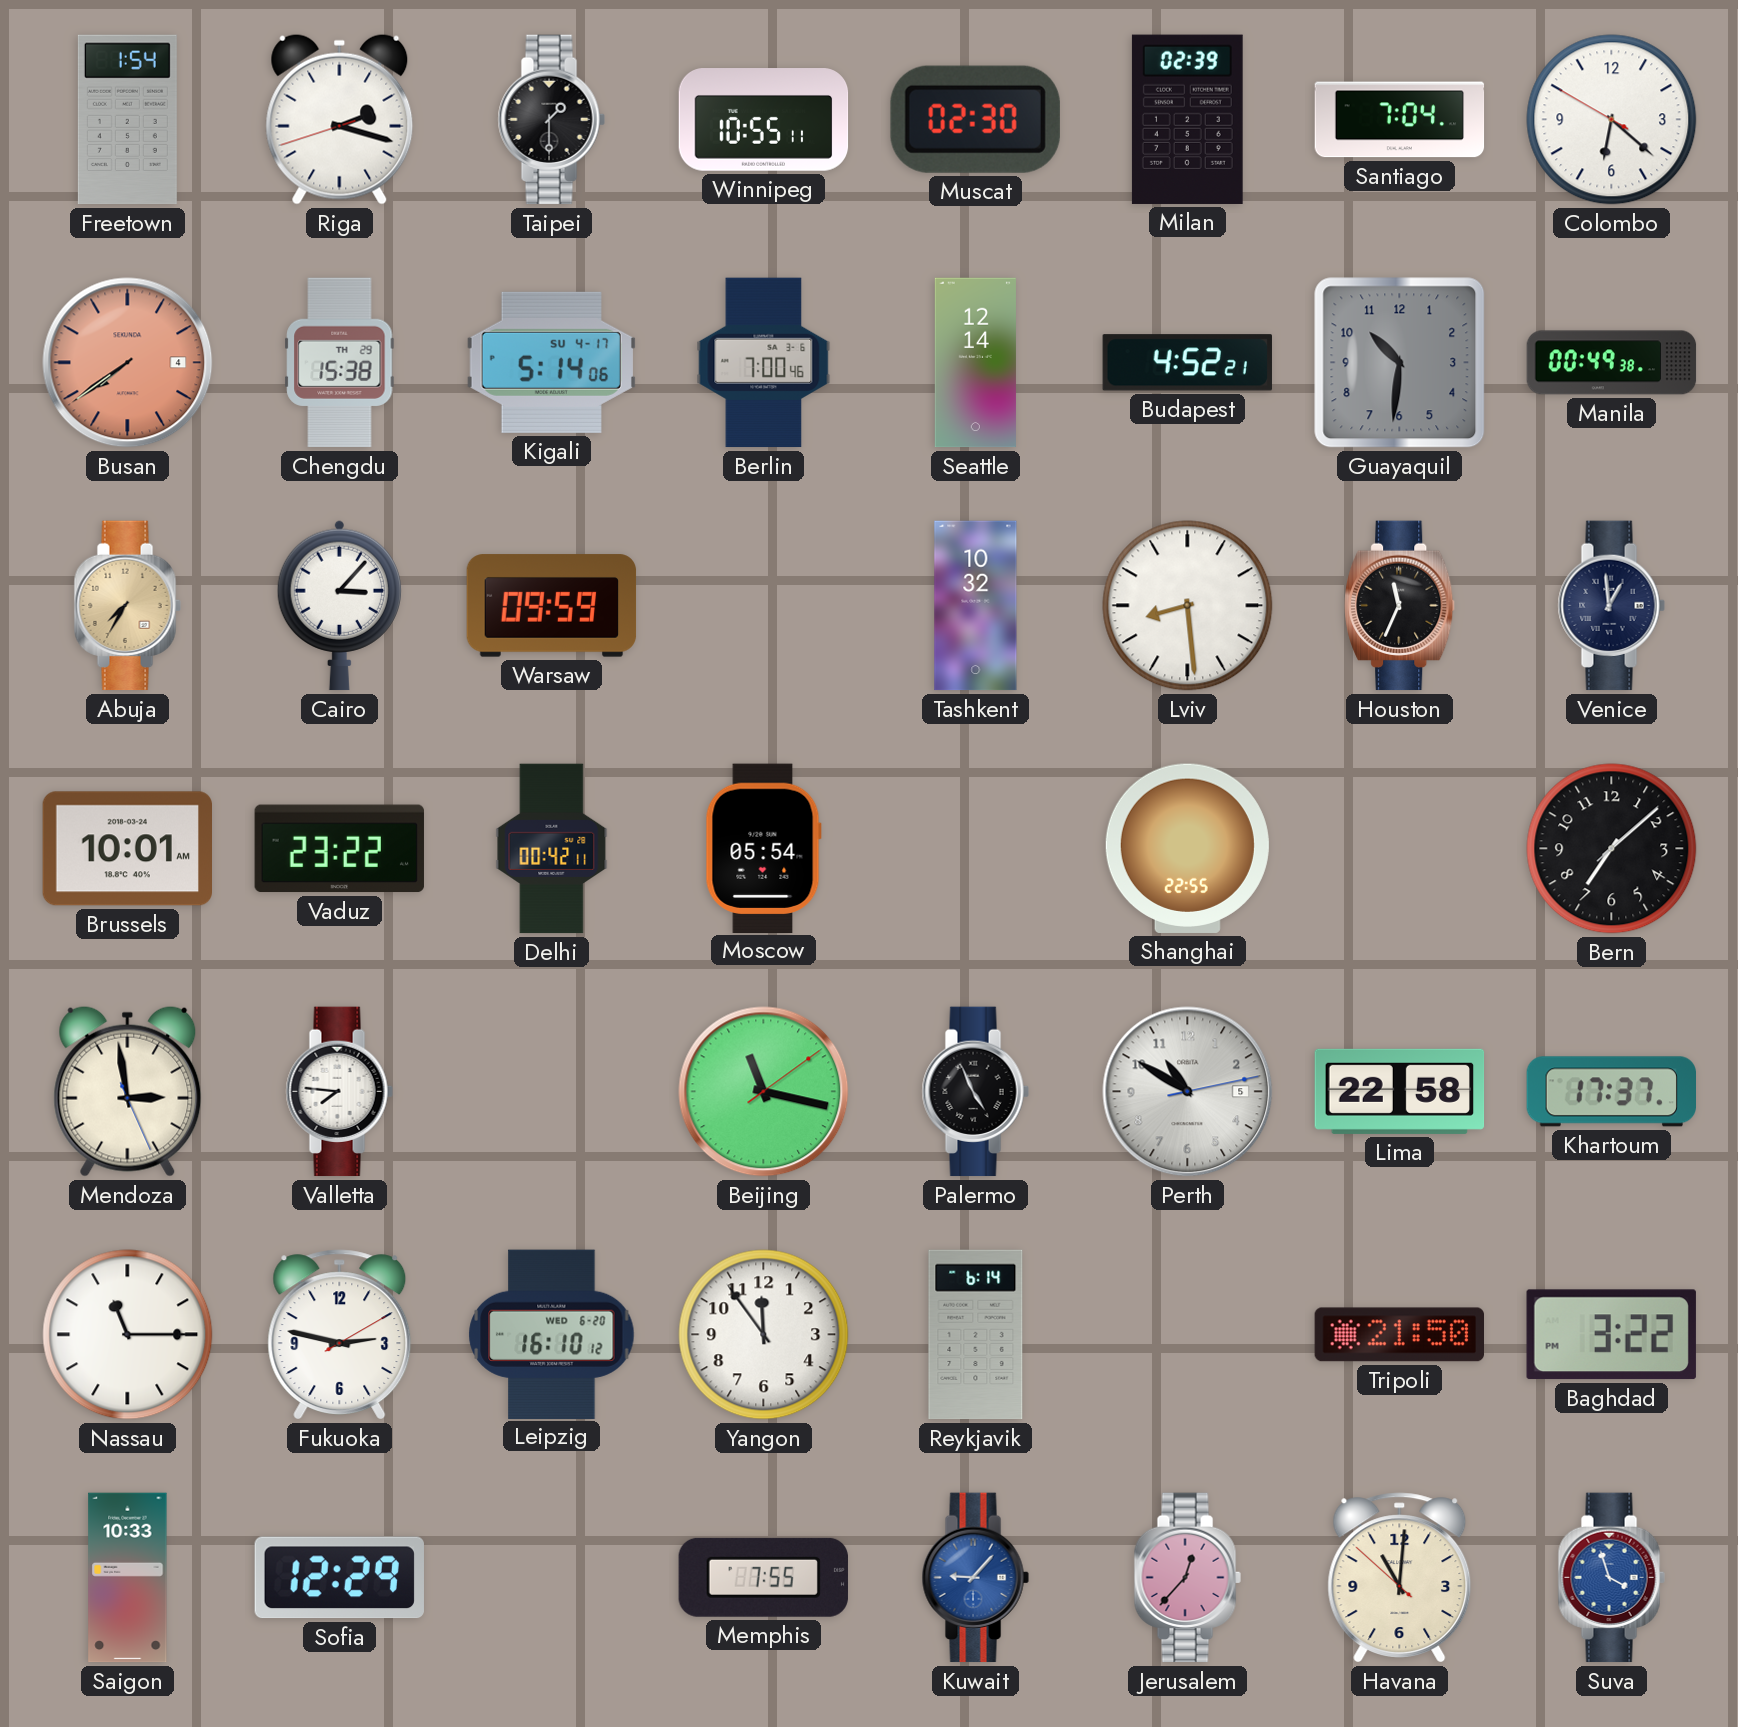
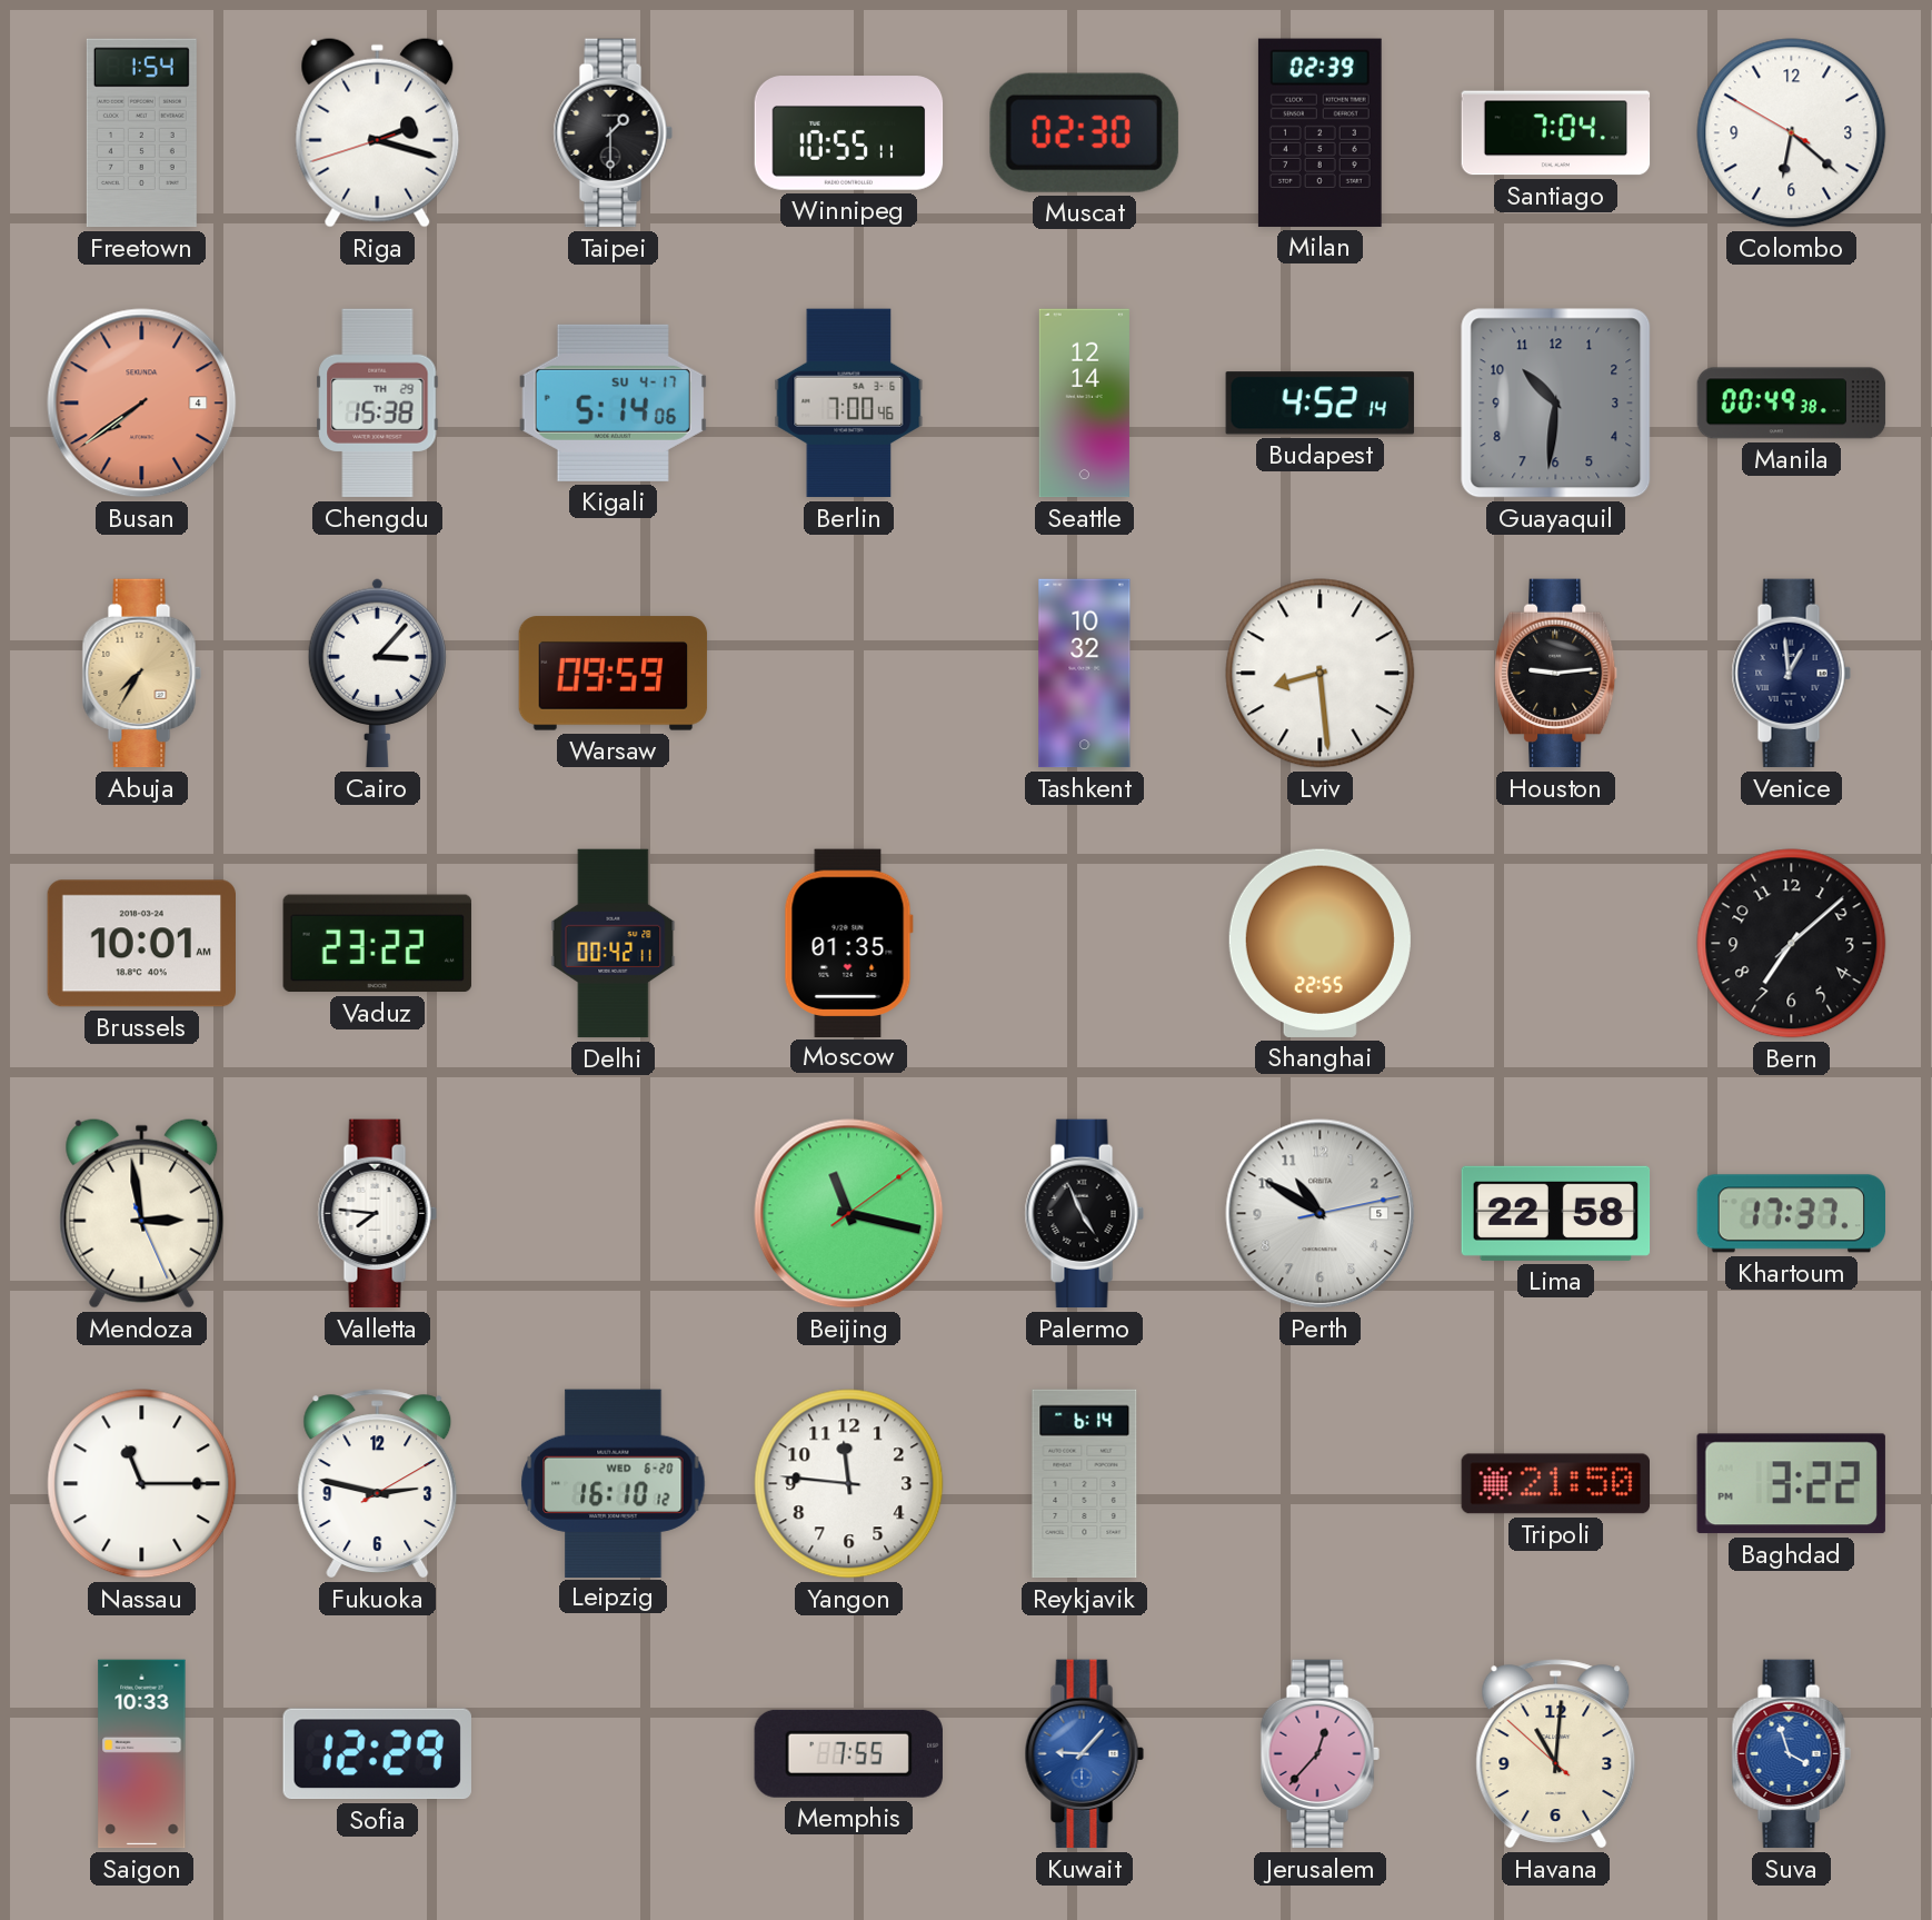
Budapest: 4:52:21 -> 4:52:14
Houston: 11:34 -> 9:14
Moscow: 05:54 -> 01:35
Yangon: 11:54 -> 11:46
